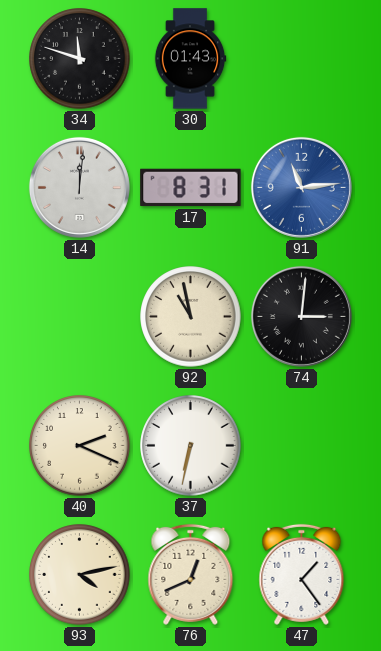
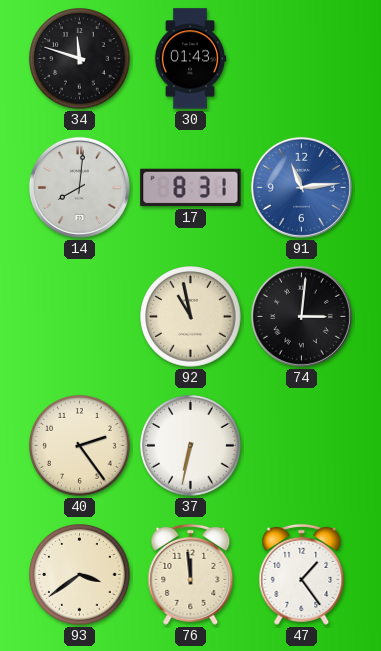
14: 12:01 -> 8:01
40: 2:19 -> 2:24
93: 4:13 -> 3:39
76: 12:41 -> 11:59
